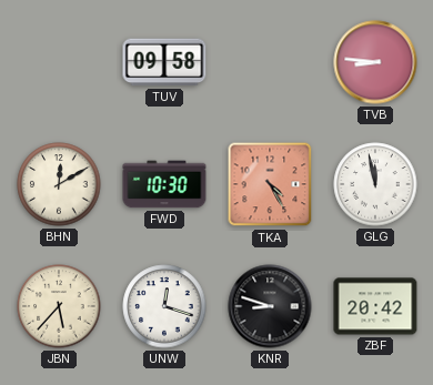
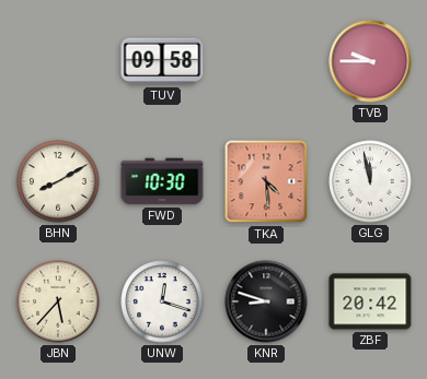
TVB: 8:46 -> 9:45
BHN: 12:10 -> 8:10
TKA: 4:25 -> 4:29
